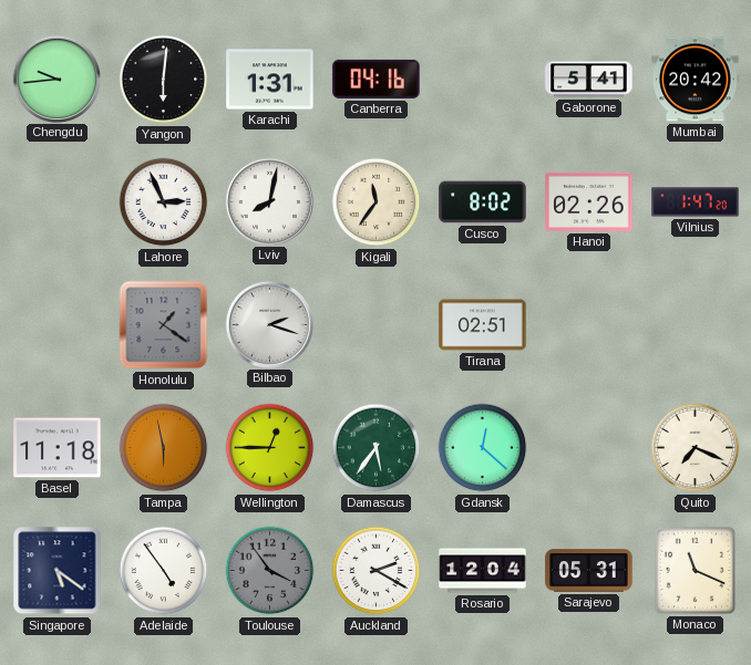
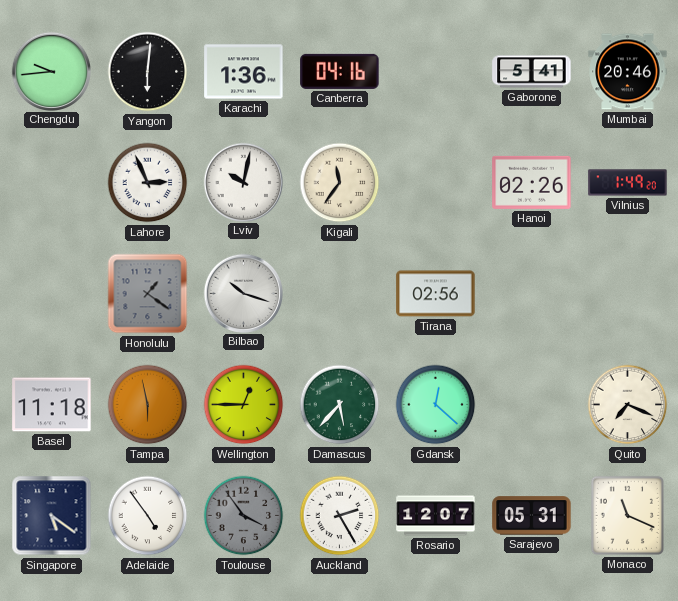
Karachi: 1:31 -> 1:36
Mumbai: 20:42 -> 20:46
Lviv: 8:02 -> 10:02
Cusco: 8:02 -> none
Vilnius: 1:47 -> 1:49
Bilbao: 2:18 -> 10:18
Tirana: 02:51 -> 02:56
Damascus: 5:36 -> 5:37
Auckland: 2:20 -> 2:25
Rosario: 12:04 -> 12:07
